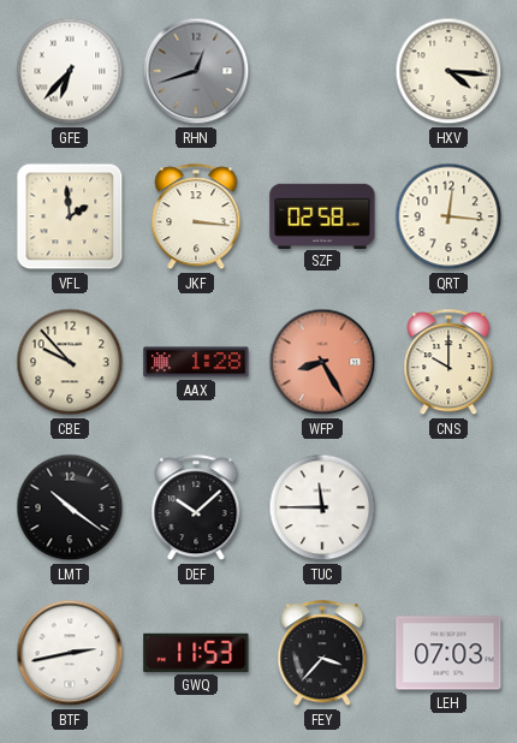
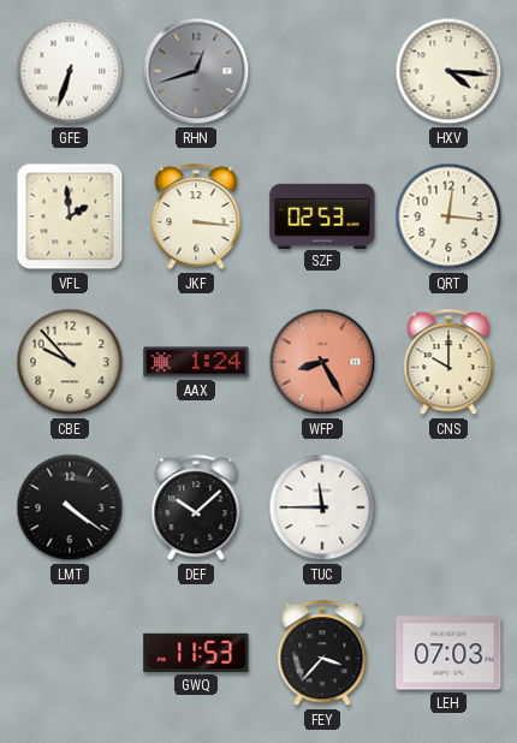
GFE: 6:37 -> 6:33
SZF: 02:58 -> 02:53
AAX: 1:28 -> 1:24
LMT: 10:21 -> 4:21
BTF: 2:43 -> none
